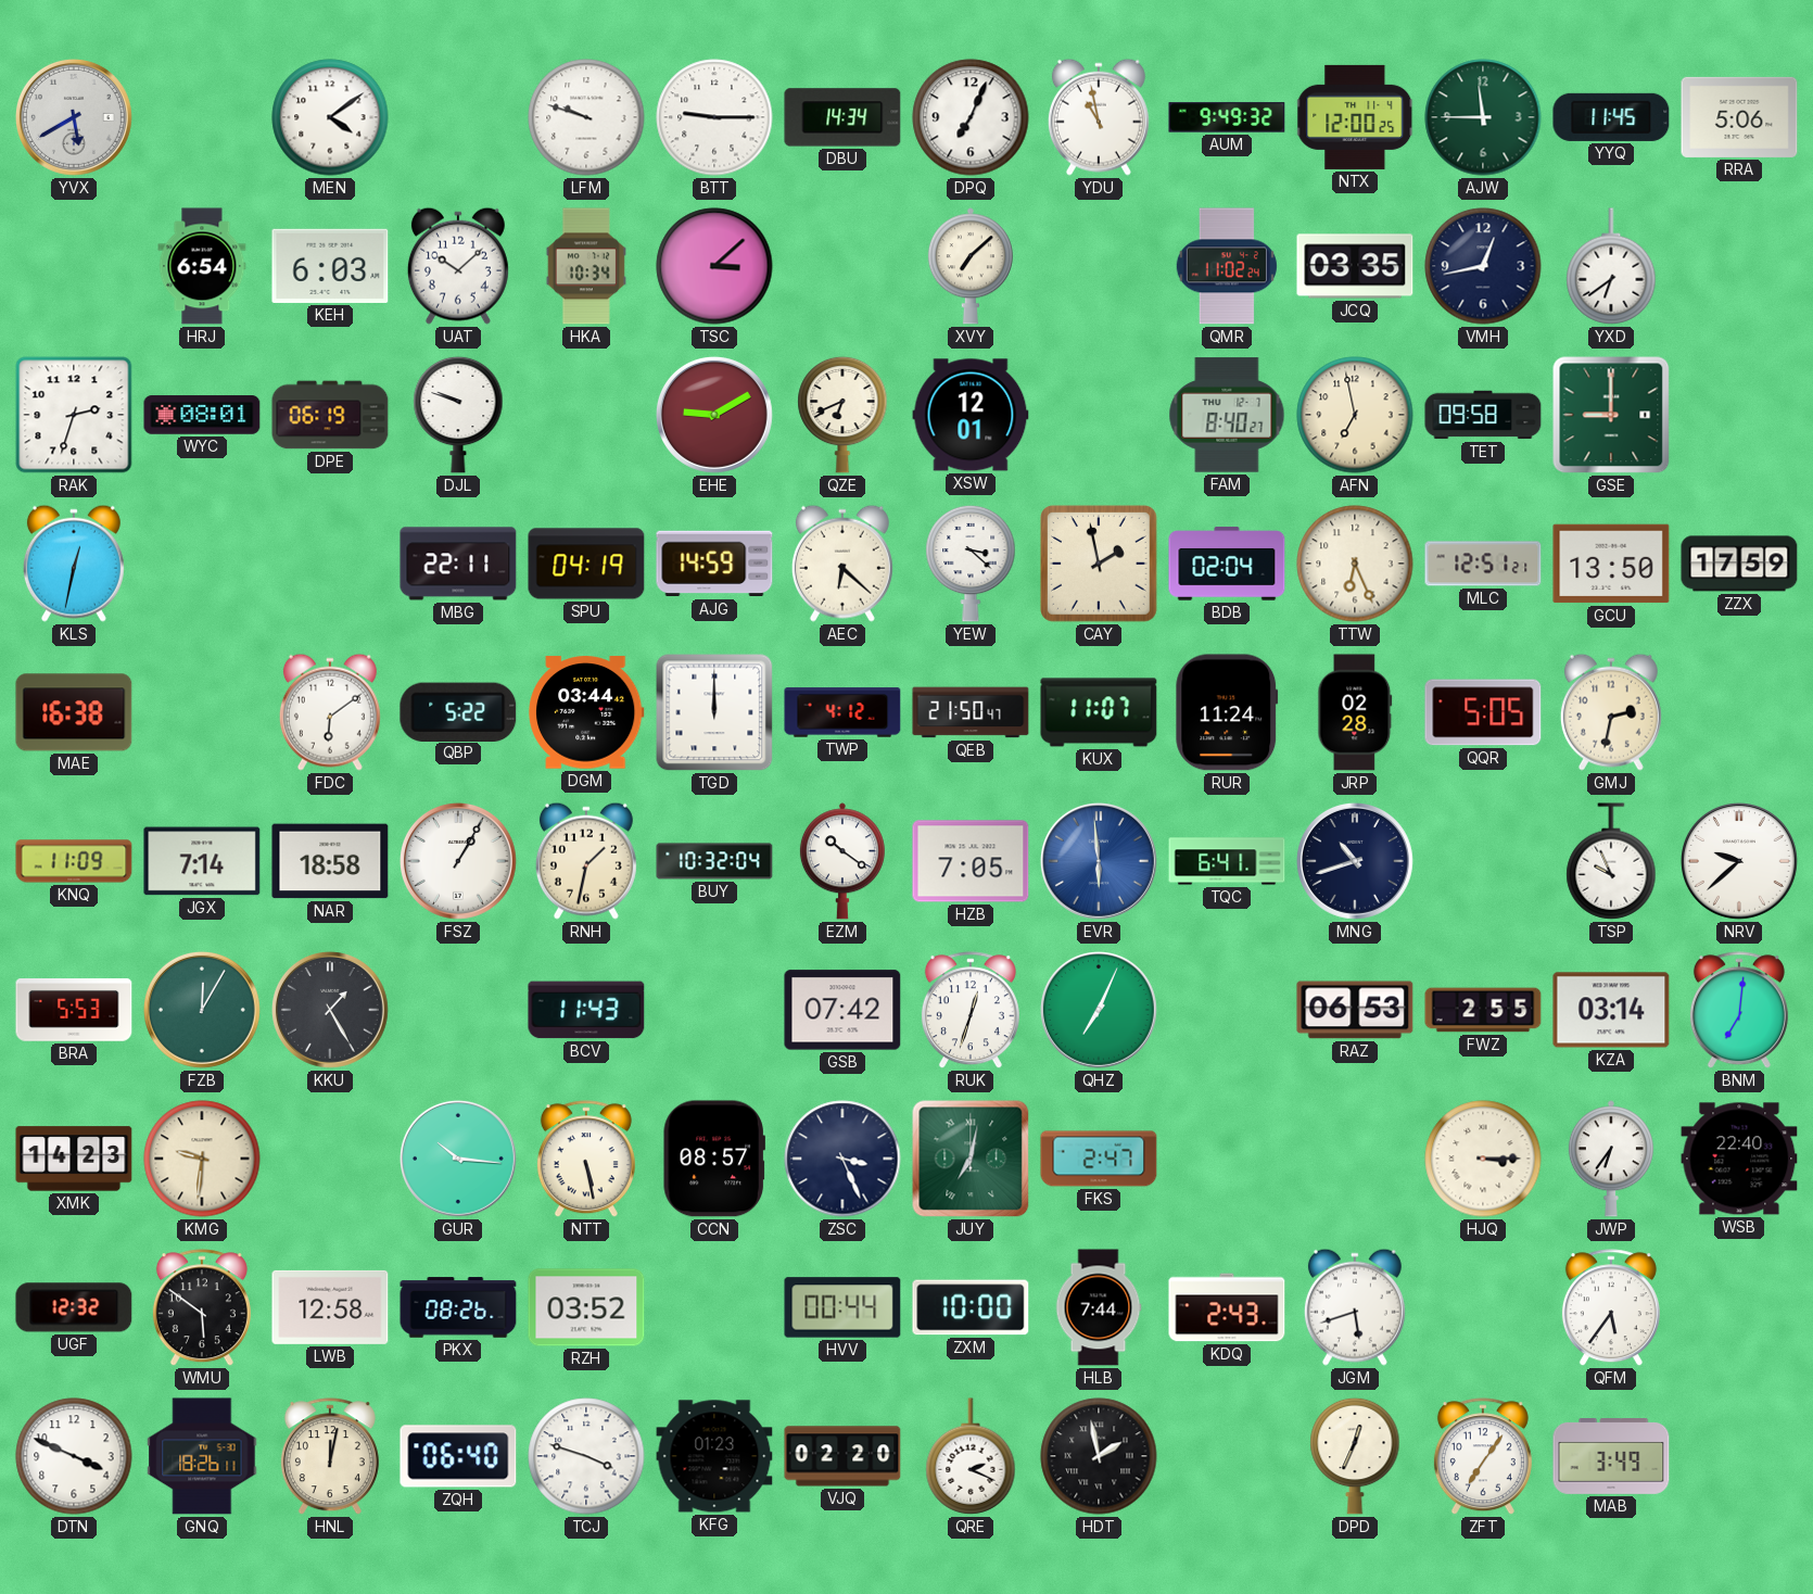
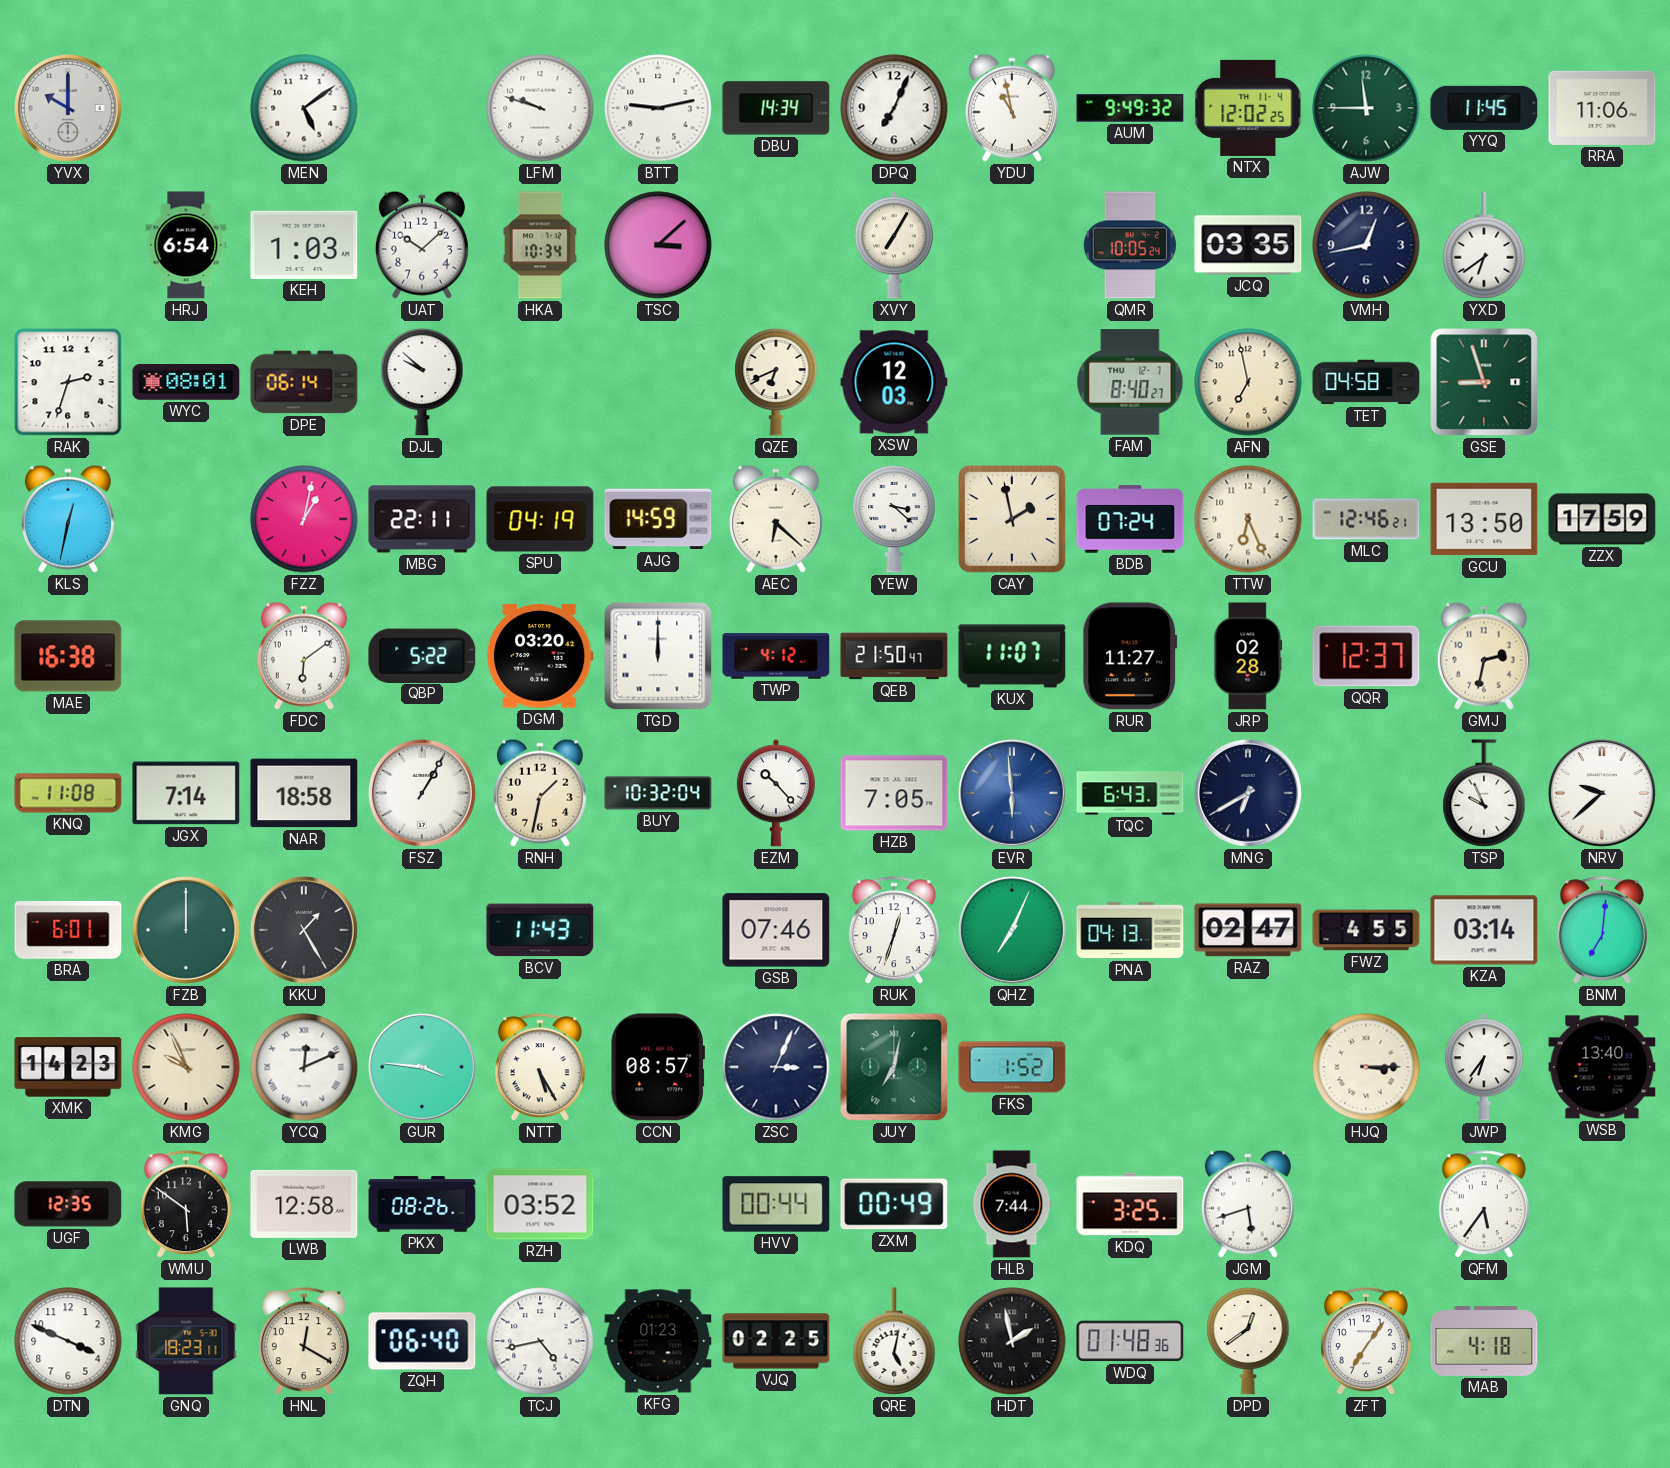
YVX: 5:40 -> 10:00
MEN: 4:09 -> 5:09
BTT: 9:15 -> 9:13
NTX: 12:00 -> 12:02
RRA: 5:06 -> 11:06
KEH: 6:03 -> 1:03
XVY: 7:08 -> 7:05
QMR: 11:02 -> 10:05
DPE: 06:19 -> 06:14
DJL: 9:48 -> 9:52
EHE: 9:10 -> none
XSW: 12:01 -> 12:03
TET: 09:58 -> 04:58
GSE: 9:00 -> 8:57
FZZ: none -> 1:02
BDB: 02:04 -> 07:24
MLC: 12:51 -> 12:46
DGM: 03:44 -> 03:20
RUR: 11:24 -> 11:27
QQR: 5:05 -> 12:37
KNQ: 11:09 -> 11:08
EZM: 10:21 -> 10:23
TQC: 6:41 -> 6:43
MNG: 10:42 -> 6:40
BRA: 5:53 -> 6:01
FZB: 12:05 -> 12:00
GSB: 07:42 -> 07:46
PNA: none -> 04:13
RAZ: 06:53 -> 02:47
FWZ: 2:55 -> 4:55
KMG: 9:31 -> 9:56
YCQ: none -> 12:11
GUR: 10:16 -> 3:46
NTT: 5:28 -> 5:25
ZSC: 3:26 -> 3:04
FKS: 2:47 -> 1:52
WSB: 22:40 -> 13:40
UGF: 12:32 -> 12:35
ZXM: 10:00 -> 00:49
KDQ: 2:43 -> 3:25
GNQ: 18:26 -> 18:23
HNL: 12:02 -> 12:20
TCJ: 3:48 -> 4:43
VJQ: 02:20 -> 02:25
QRE: 2:19 -> 5:02
WDQ: none -> 01:48
DPD: 12:34 -> 12:39
MAB: 3:49 -> 4:18
